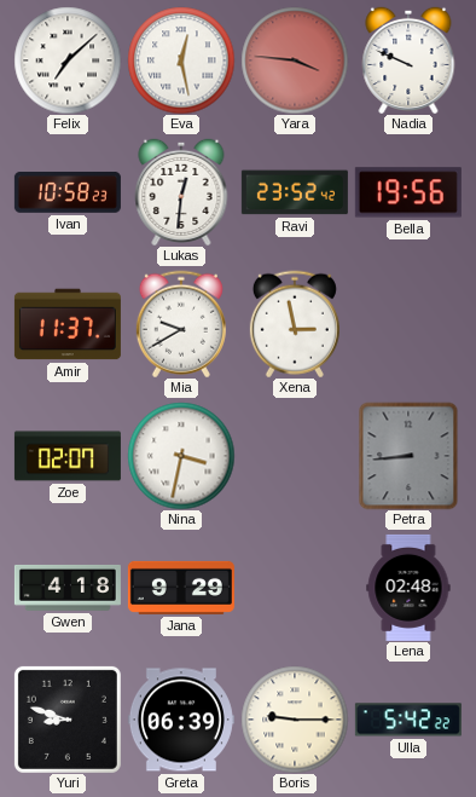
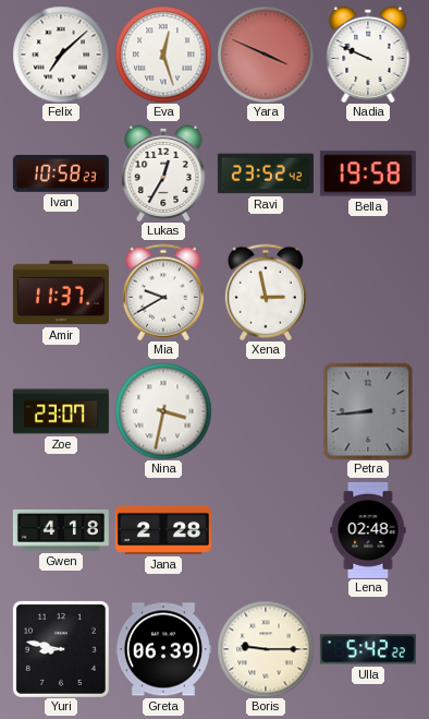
Eva: 12:28 -> 12:27
Yara: 3:46 -> 3:49
Lukas: 12:31 -> 12:35
Bella: 19:56 -> 19:58
Zoe: 02:07 -> 23:07
Jana: 9:29 -> 2:28
Yuri: 8:48 -> 8:47
